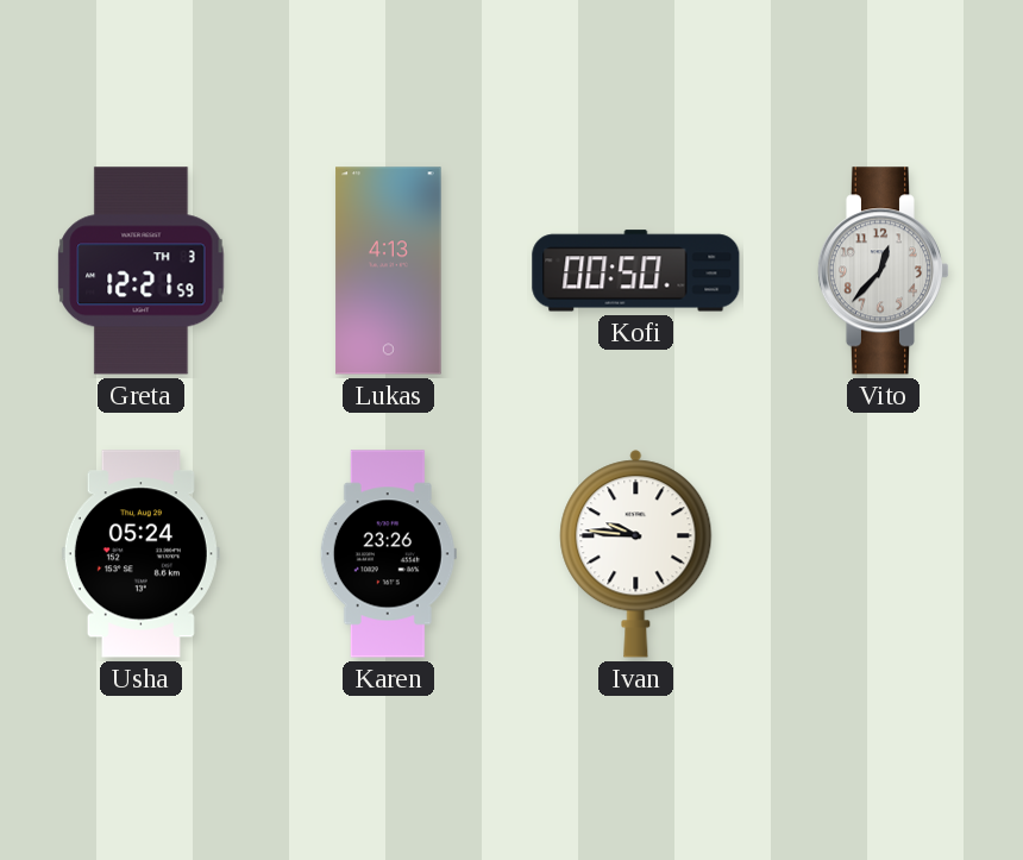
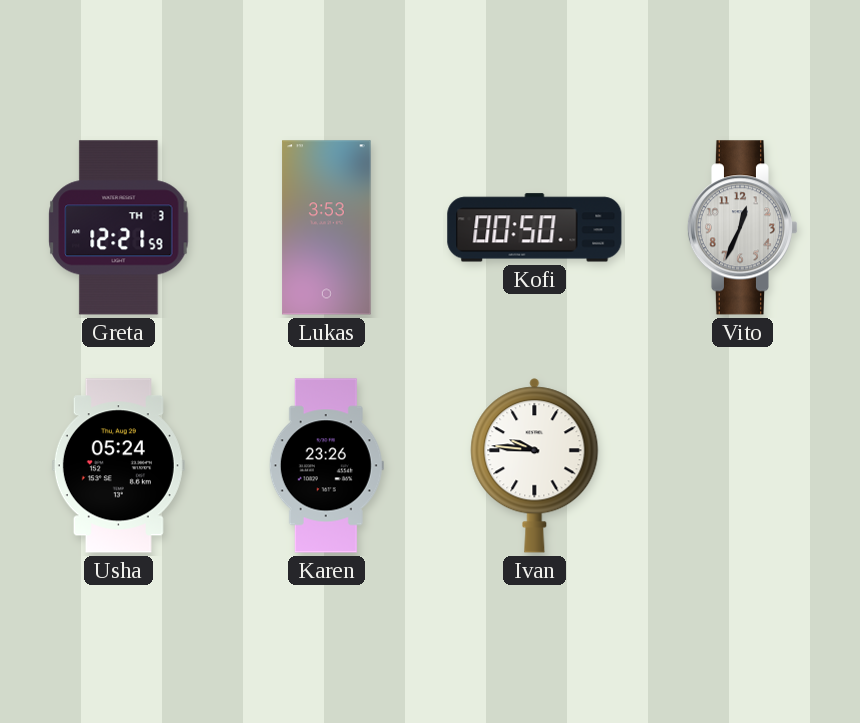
Lukas: 4:13 -> 3:53
Vito: 12:37 -> 12:34
